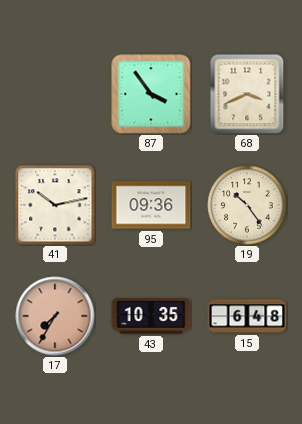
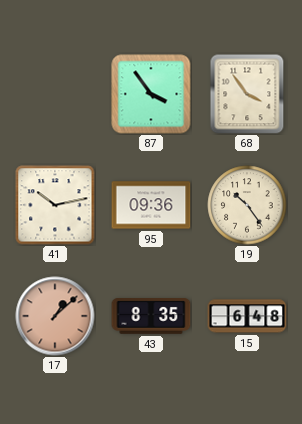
68: 3:41 -> 3:54
17: 7:35 -> 1:08
43: 10:35 -> 8:35
